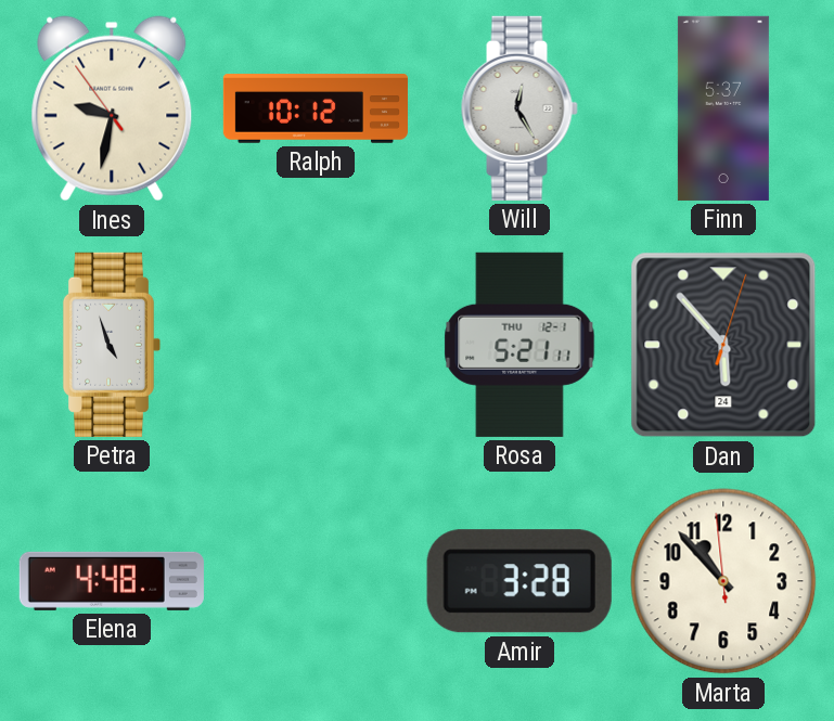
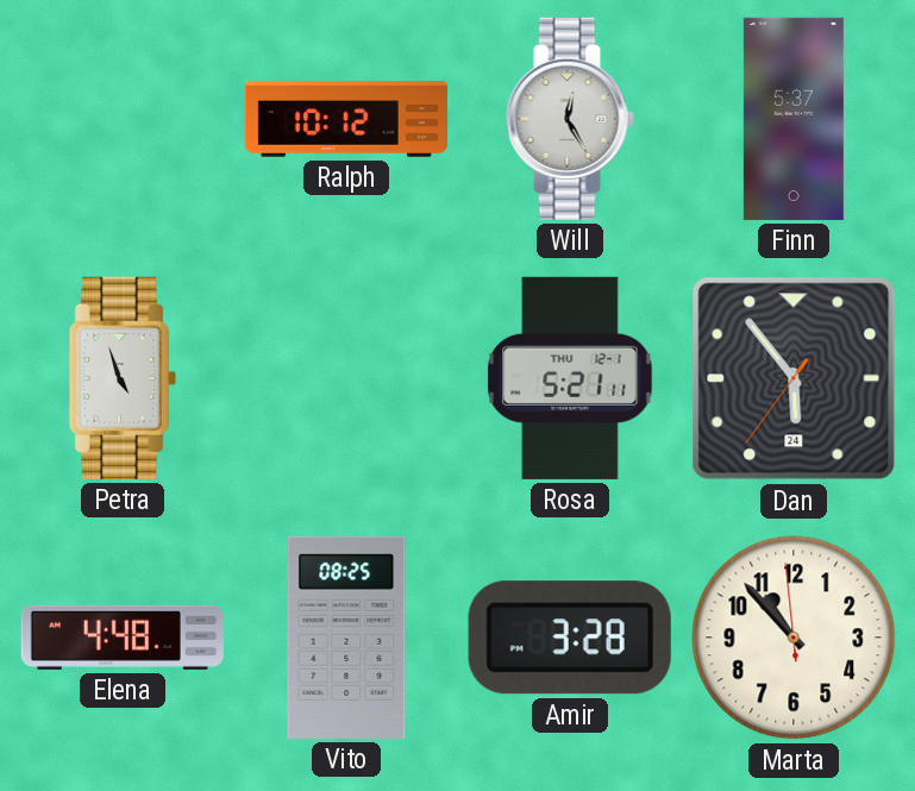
Ines: 9:31 -> none
Dan: 5:53:03 -> 5:53:36
Vito: none -> 08:25
